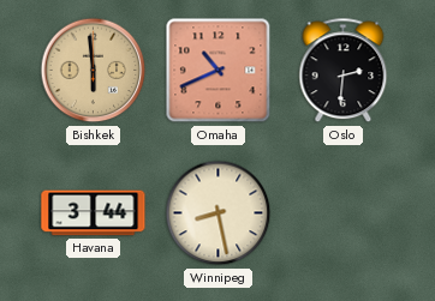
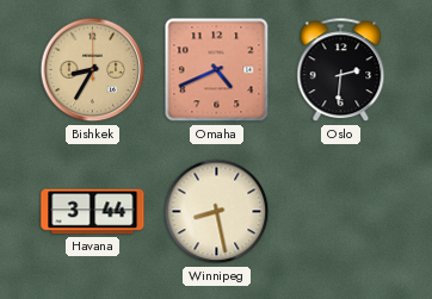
Bishkek: 5:59 -> 8:35
Omaha: 10:41 -> 4:41
